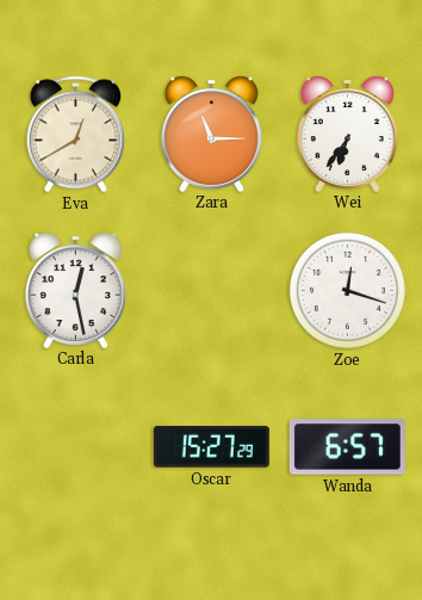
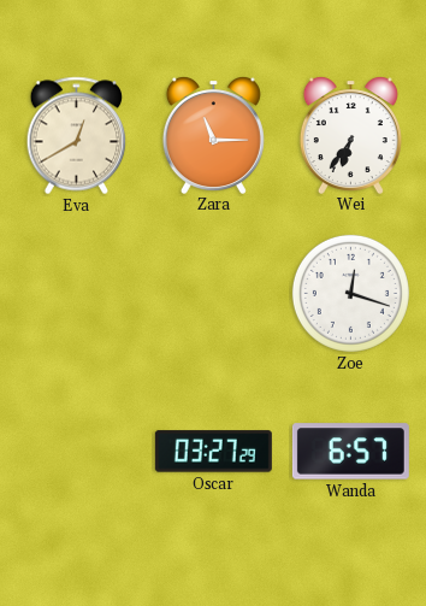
Carla: 12:28 -> none
Oscar: 15:27 -> 03:27
